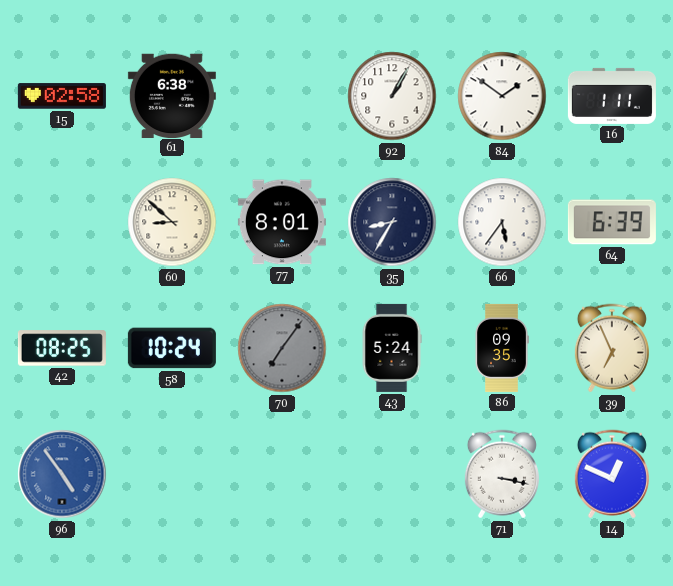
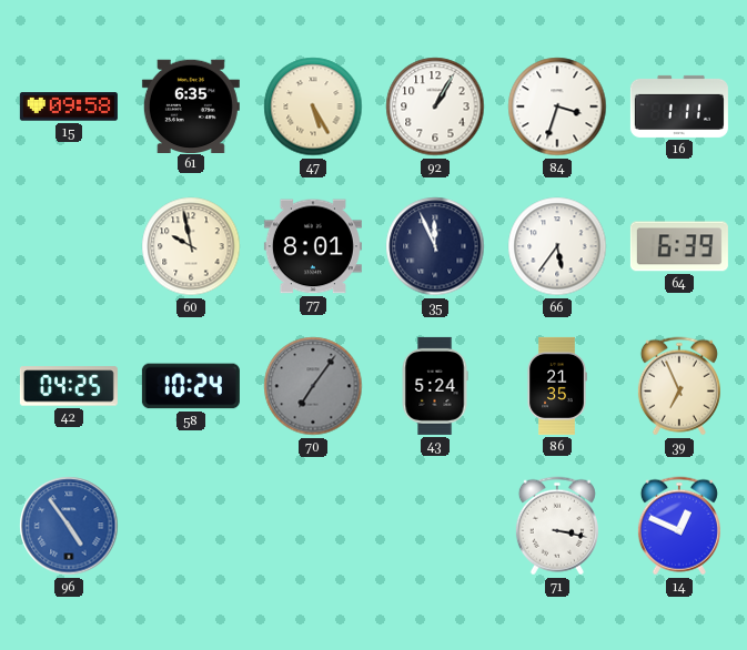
15: 02:58 -> 09:58
61: 6:38 -> 6:35
47: none -> 5:25
84: 1:51 -> 3:33
60: 8:52 -> 9:58
35: 8:35 -> 11:56
42: 08:25 -> 04:25
86: 09:35 -> 21:35
